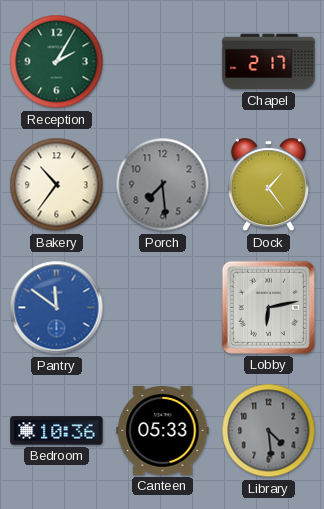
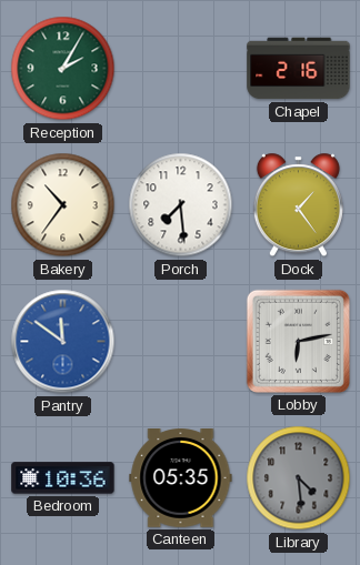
Chapel: 2:17 -> 2:16
Porch dial: grey -> white
Canteen: 05:33 -> 05:35
